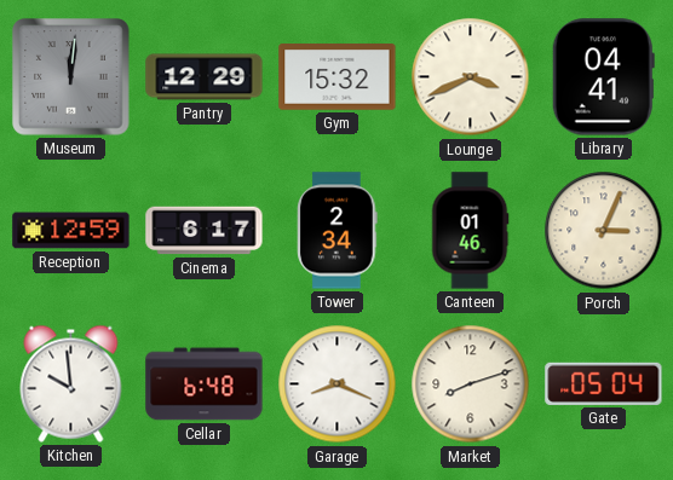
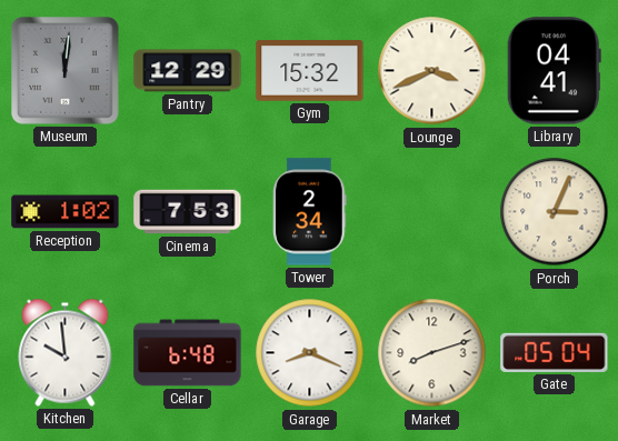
Reception: 12:59 -> 1:02
Cinema: 6:17 -> 7:53
Canteen: 01:46 -> none
